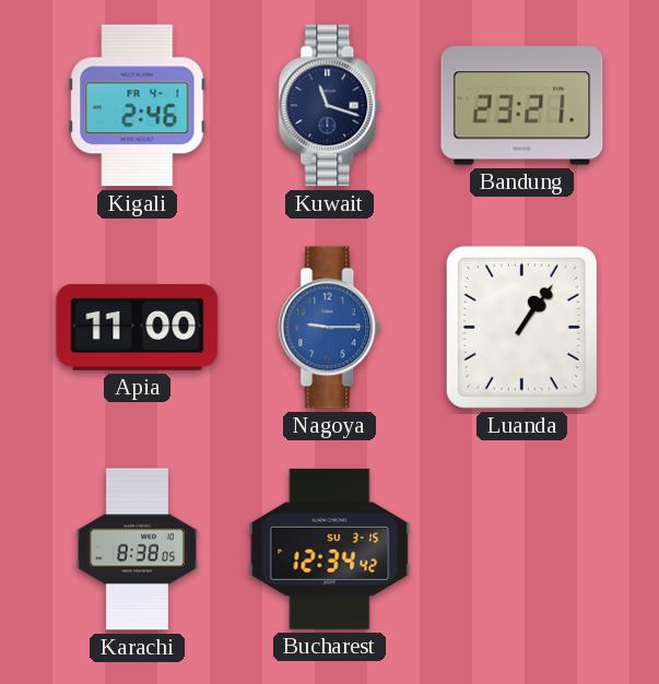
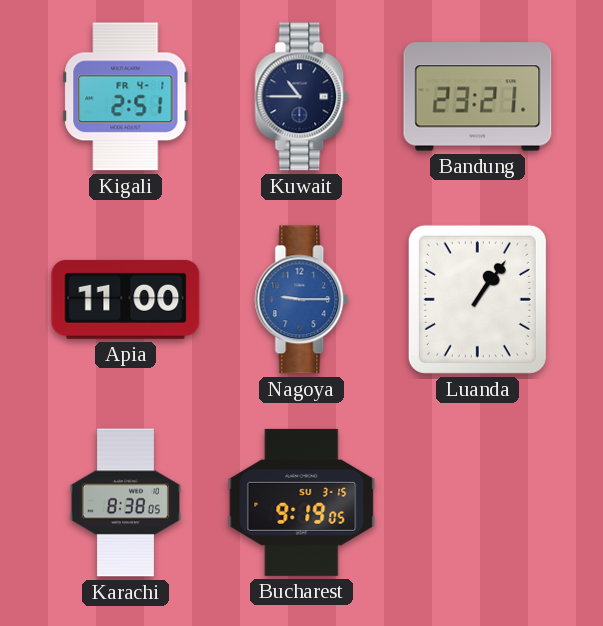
Kigali: 2:46 -> 2:51
Kuwait: 11:18 -> 10:45
Bucharest: 12:34 -> 9:19
